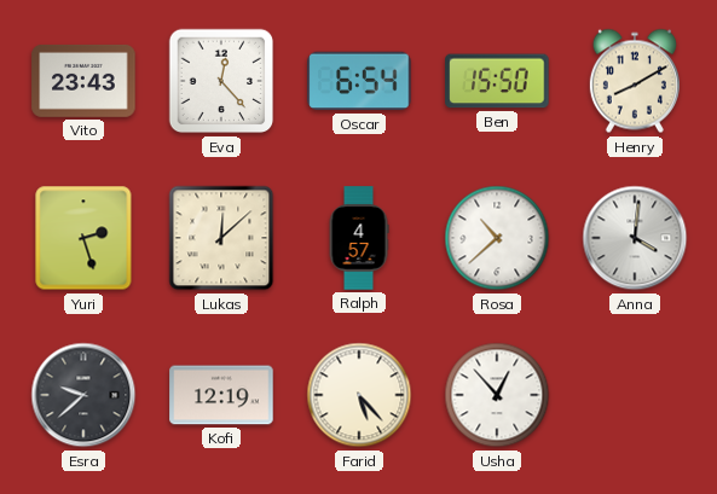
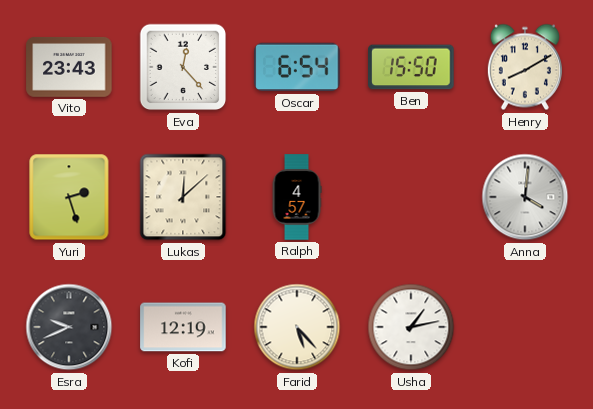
Rosa: 10:38 -> none
Esra: 9:38 -> 9:41
Usha: 12:53 -> 1:13
